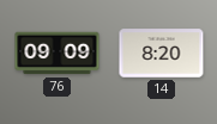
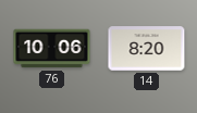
76: 09:09 -> 10:06
